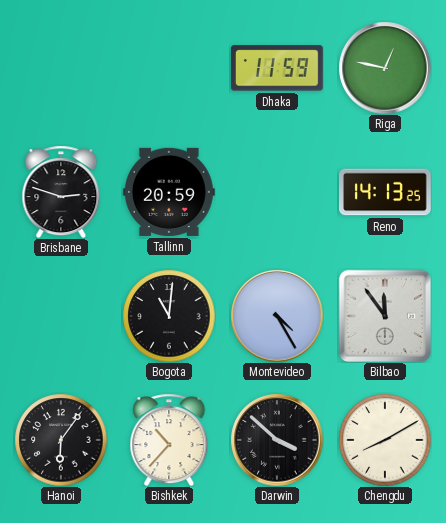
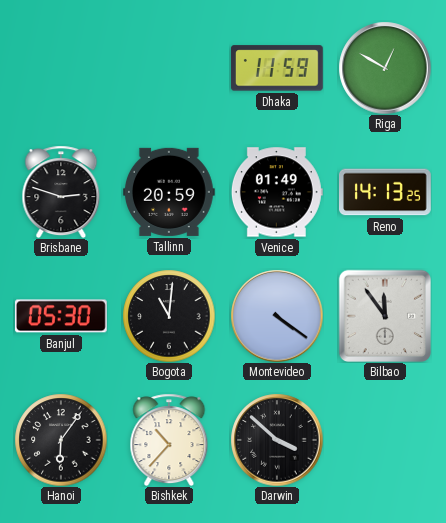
Riga: 12:47 -> 12:50
Venice: none -> 01:49
Banjul: none -> 05:30
Montevideo: 4:25 -> 4:21
Chengdu: 8:10 -> none
